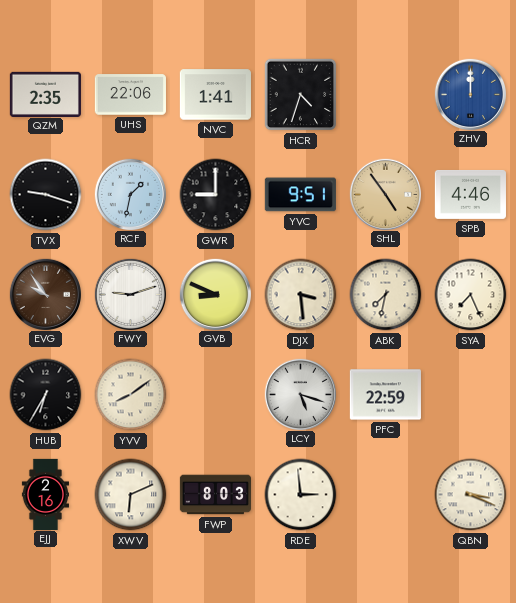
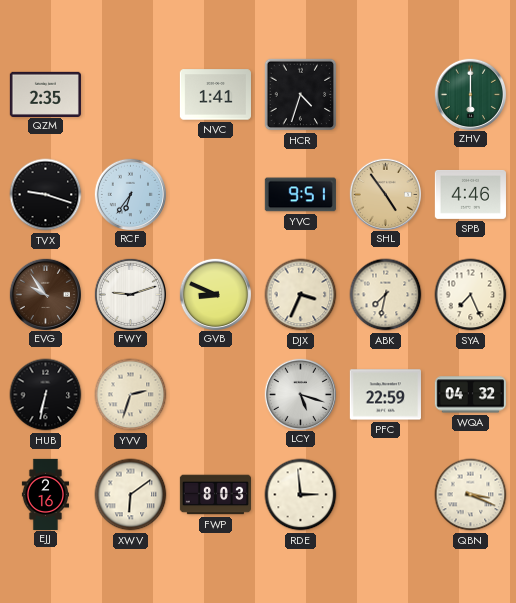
UHS: 22:06 -> none
ZHV: 12:00 -> 6:00
ZHV dial: blue -> green
RCF: 1:32 -> 6:36
GWR: 9:00 -> none
DJX: 3:29 -> 3:34
HUB: 6:35 -> 6:32
YVV: 8:09 -> 2:33
WQA: none -> 04:32
XWV: 6:11 -> 6:09
